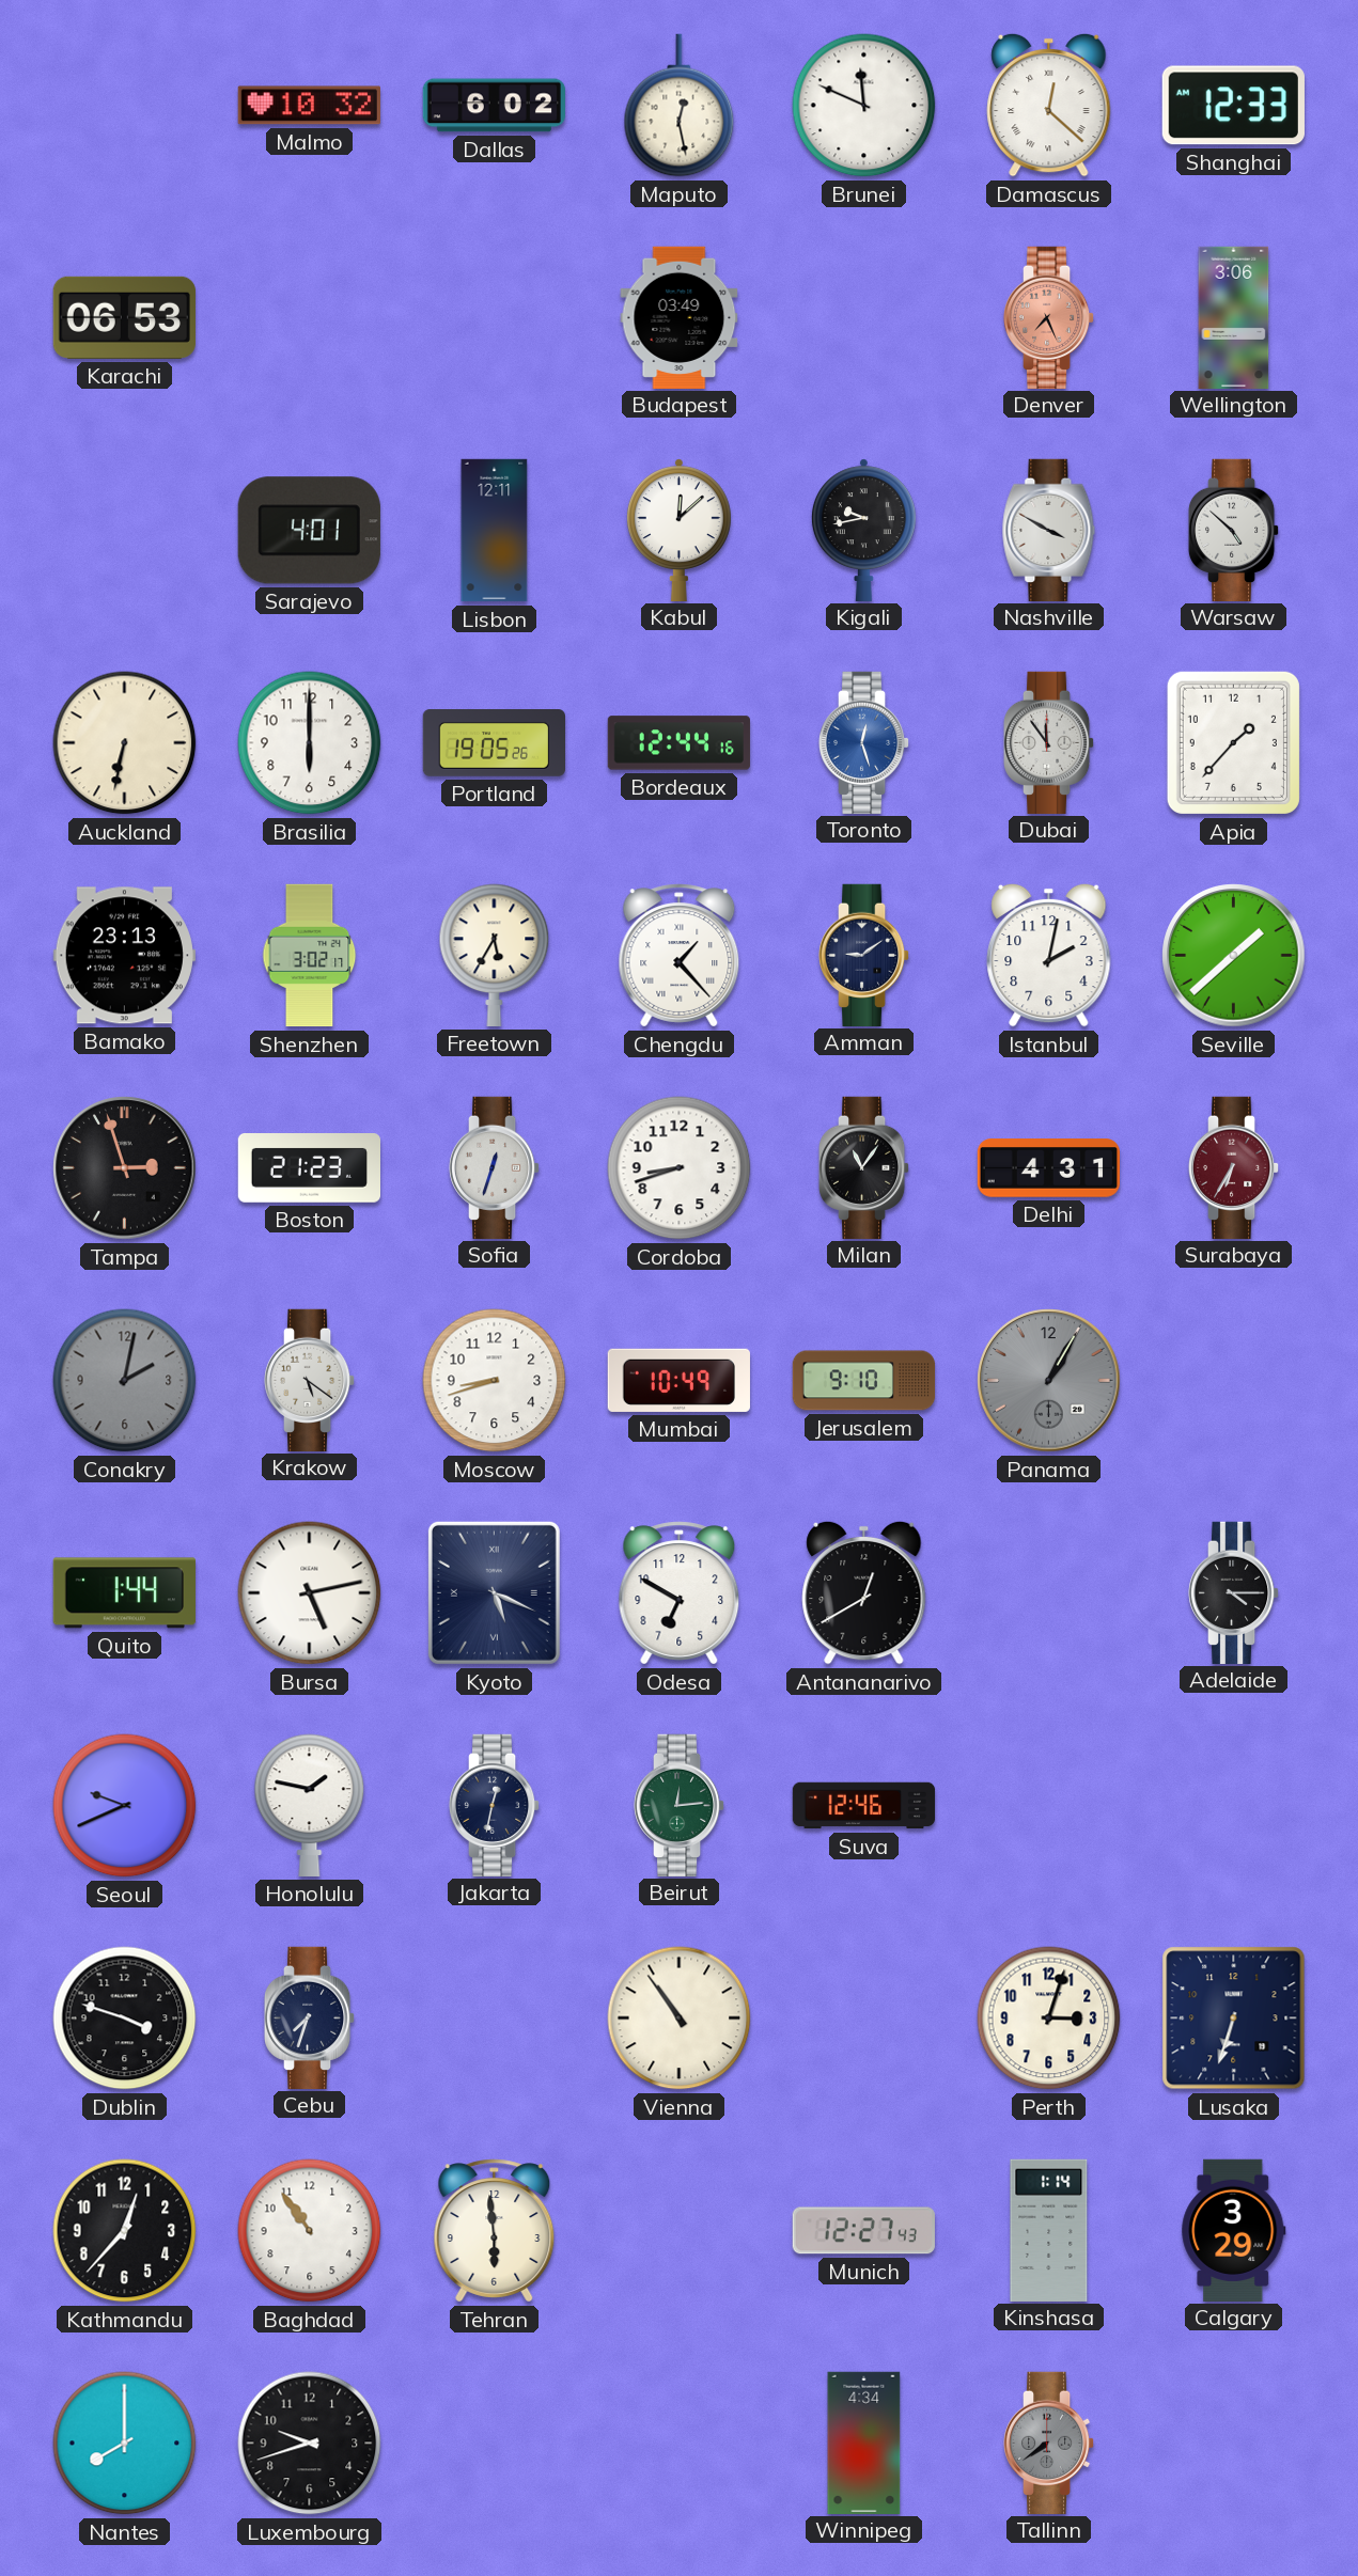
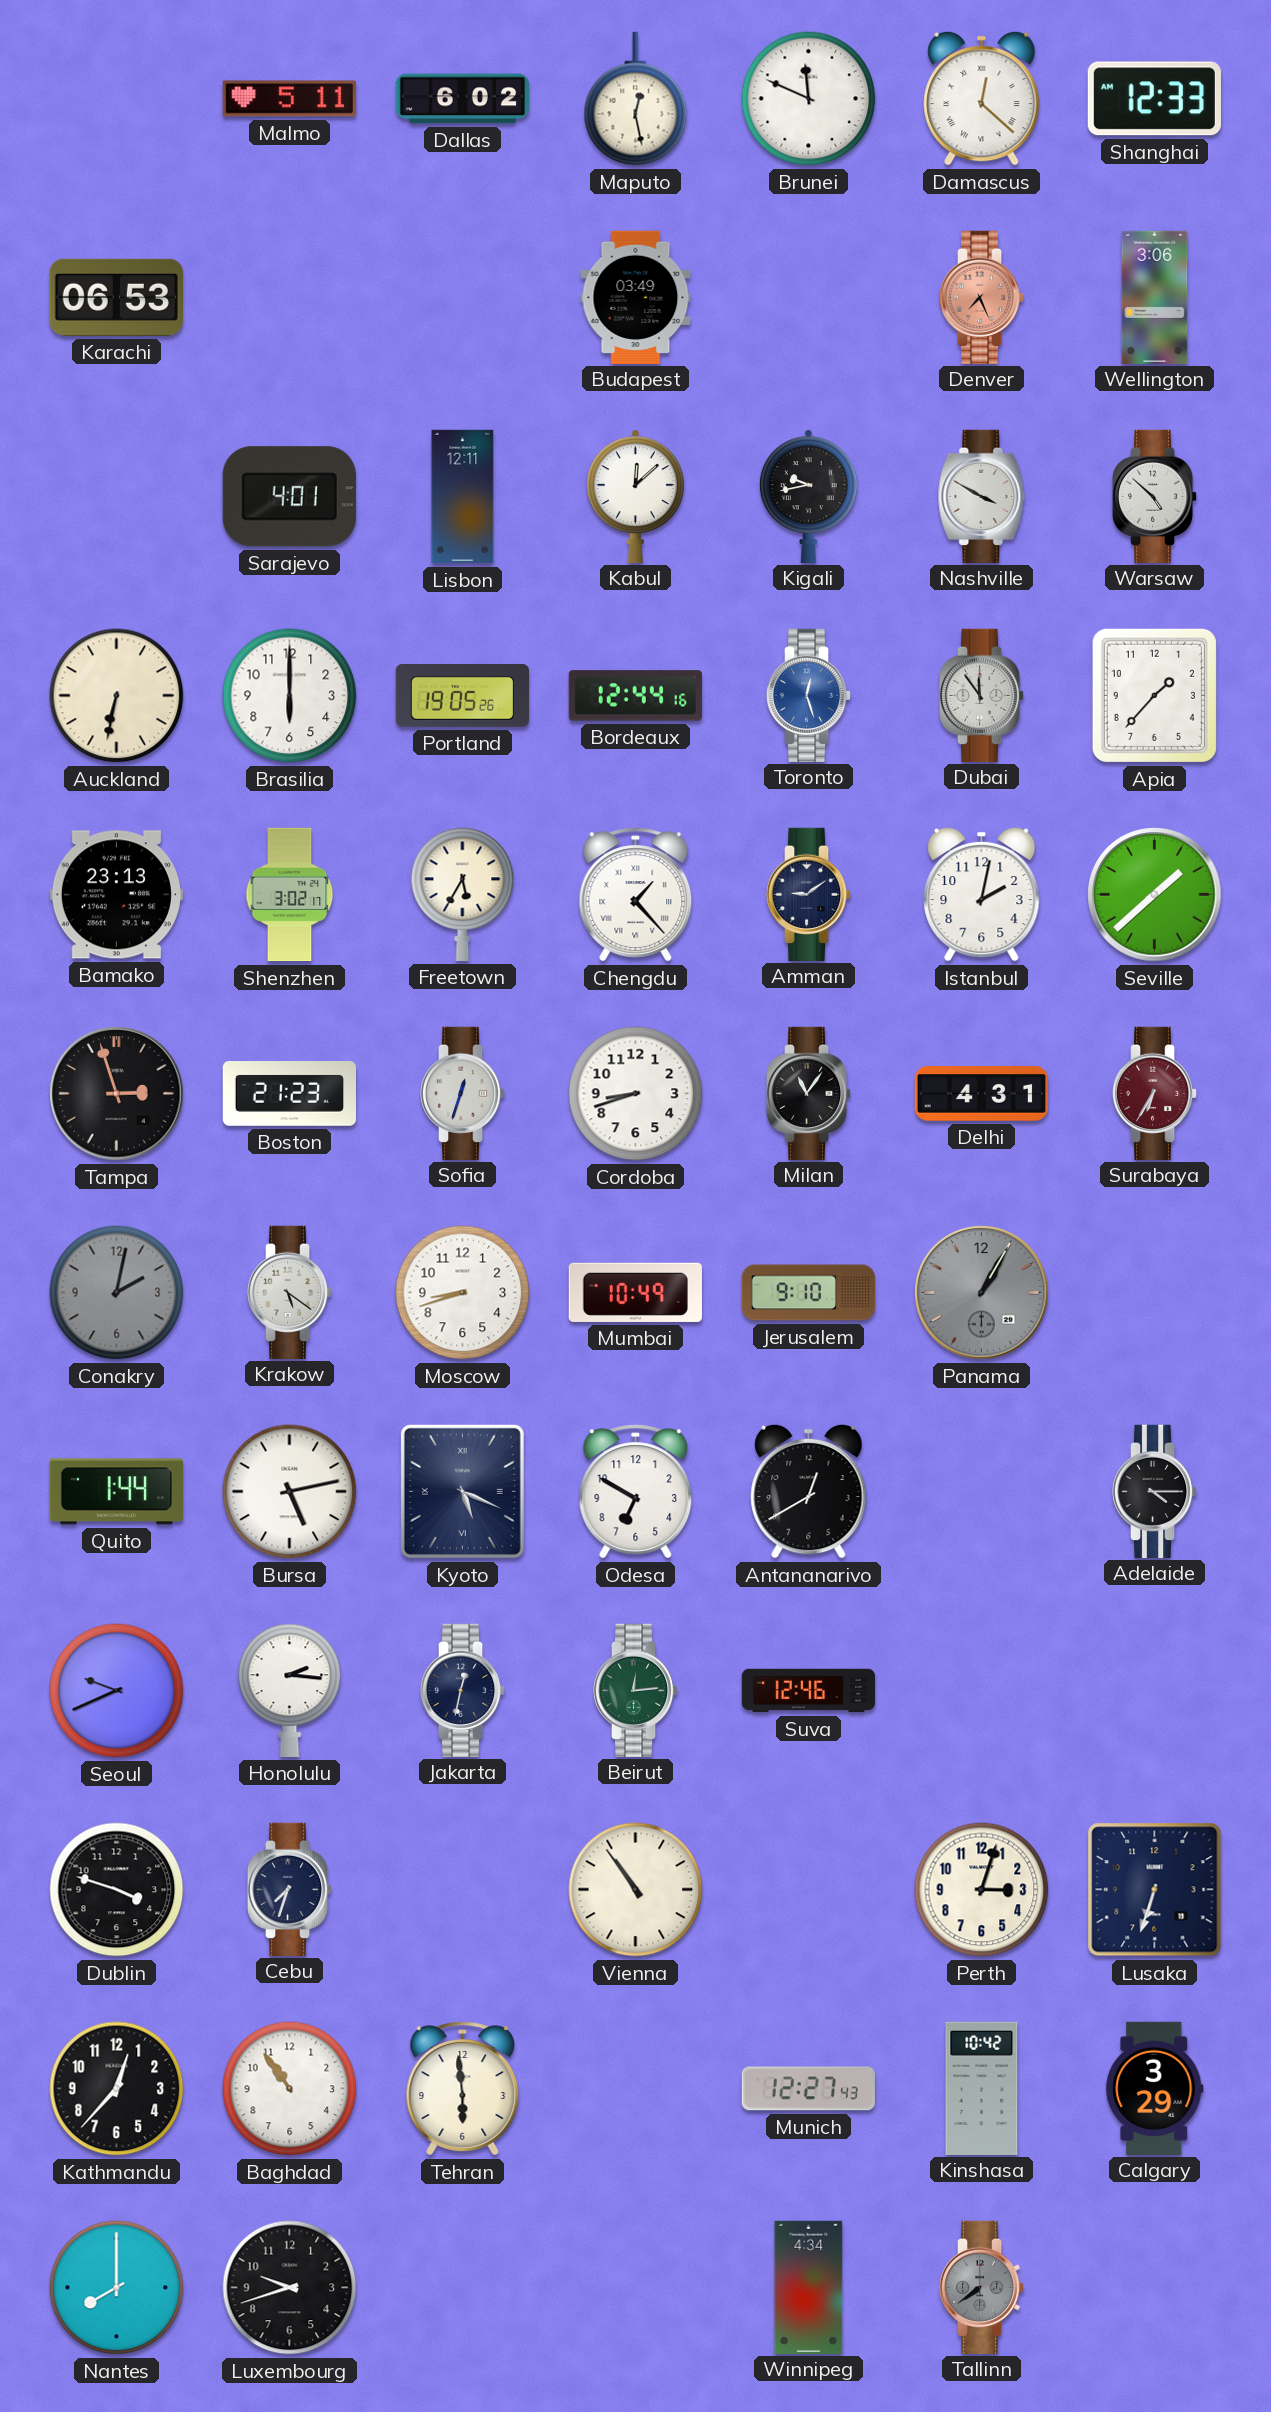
Malmo: 10:32 -> 5:11
Honolulu: 1:47 -> 2:16
Kinshasa: 1:14 -> 10:42
